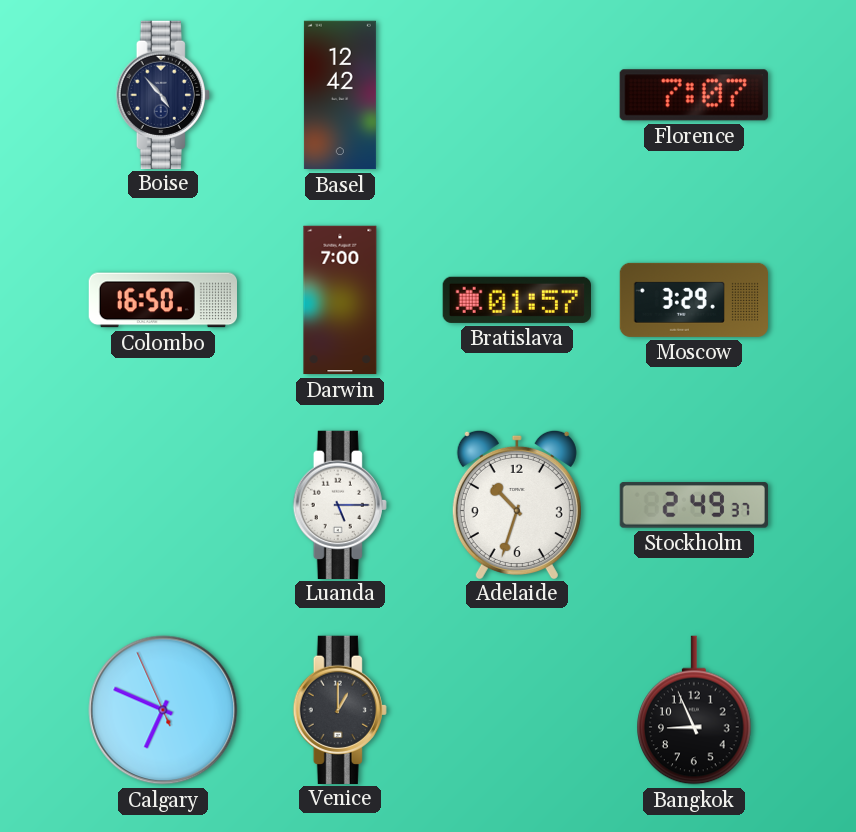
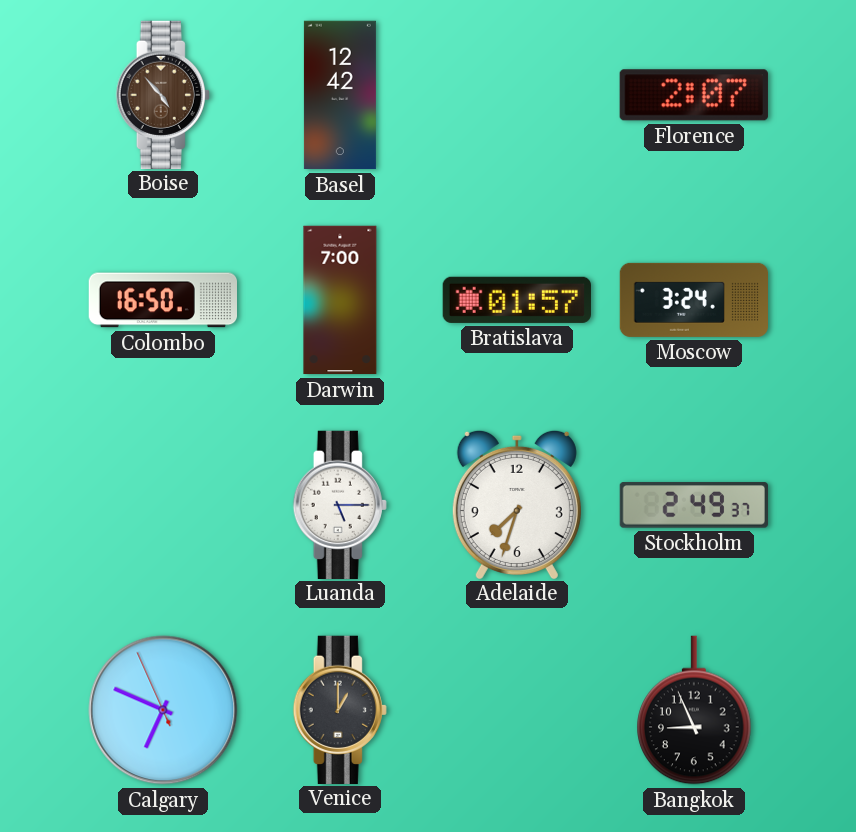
Boise dial: navy -> brown
Florence: 7:07 -> 2:07
Moscow: 3:29 -> 3:24
Adelaide: 10:33 -> 7:33
